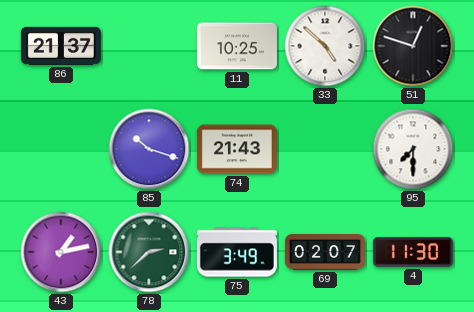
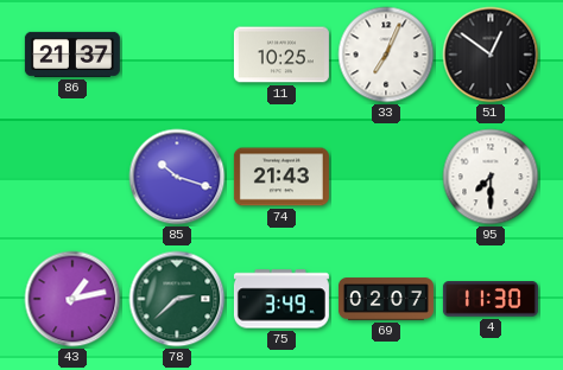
33: 4:52 -> 7:04
51: 12:48 -> 12:51
